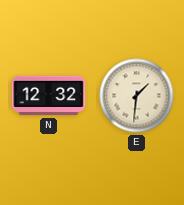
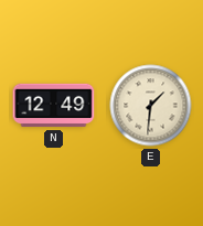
N: 12:32 -> 12:49
